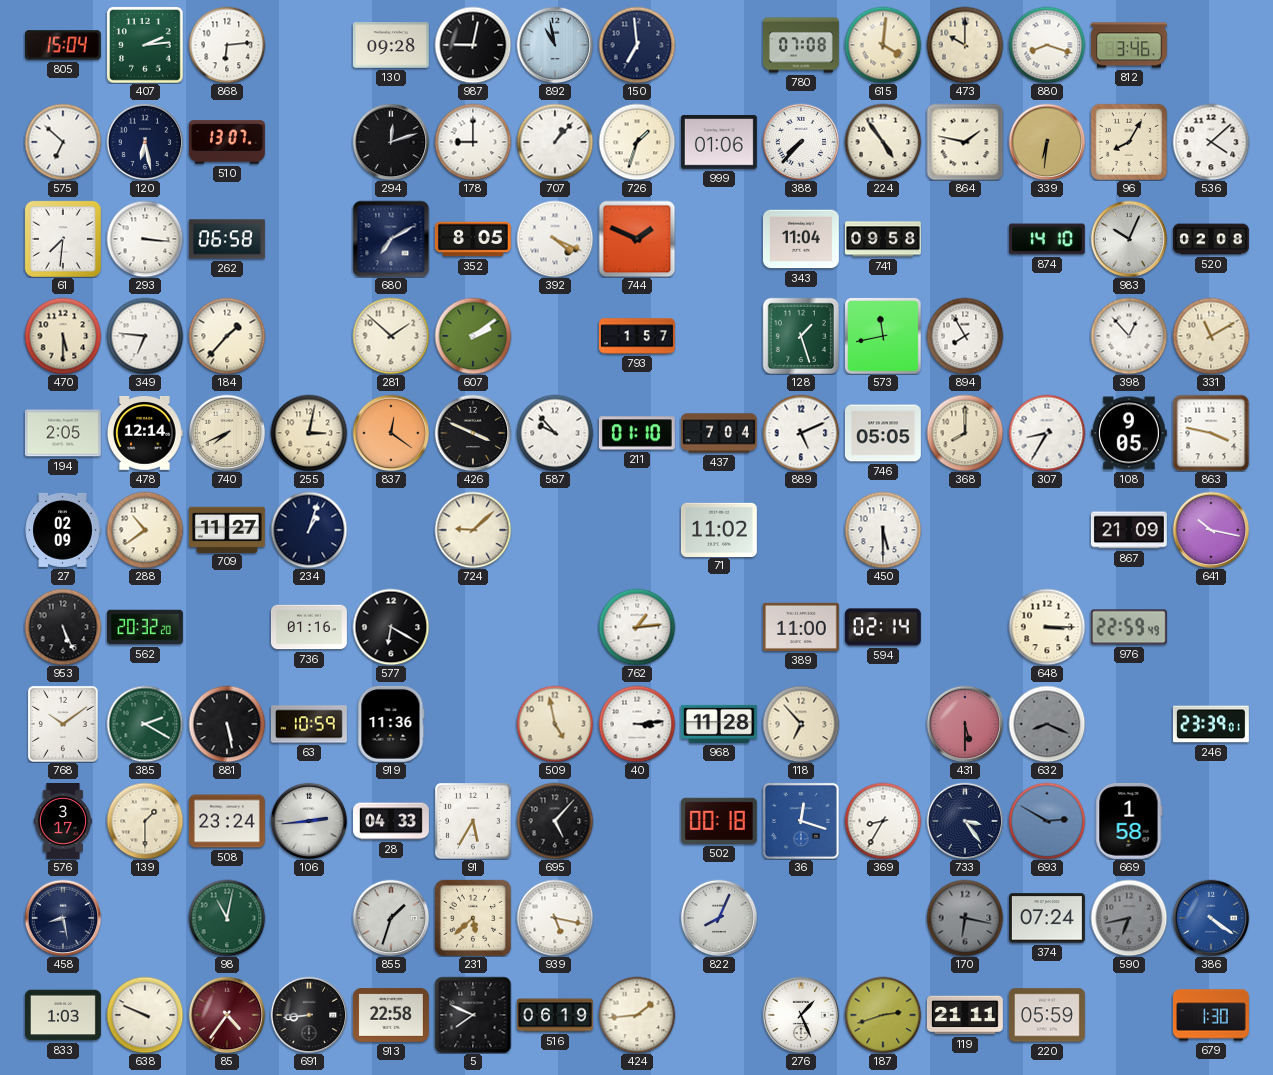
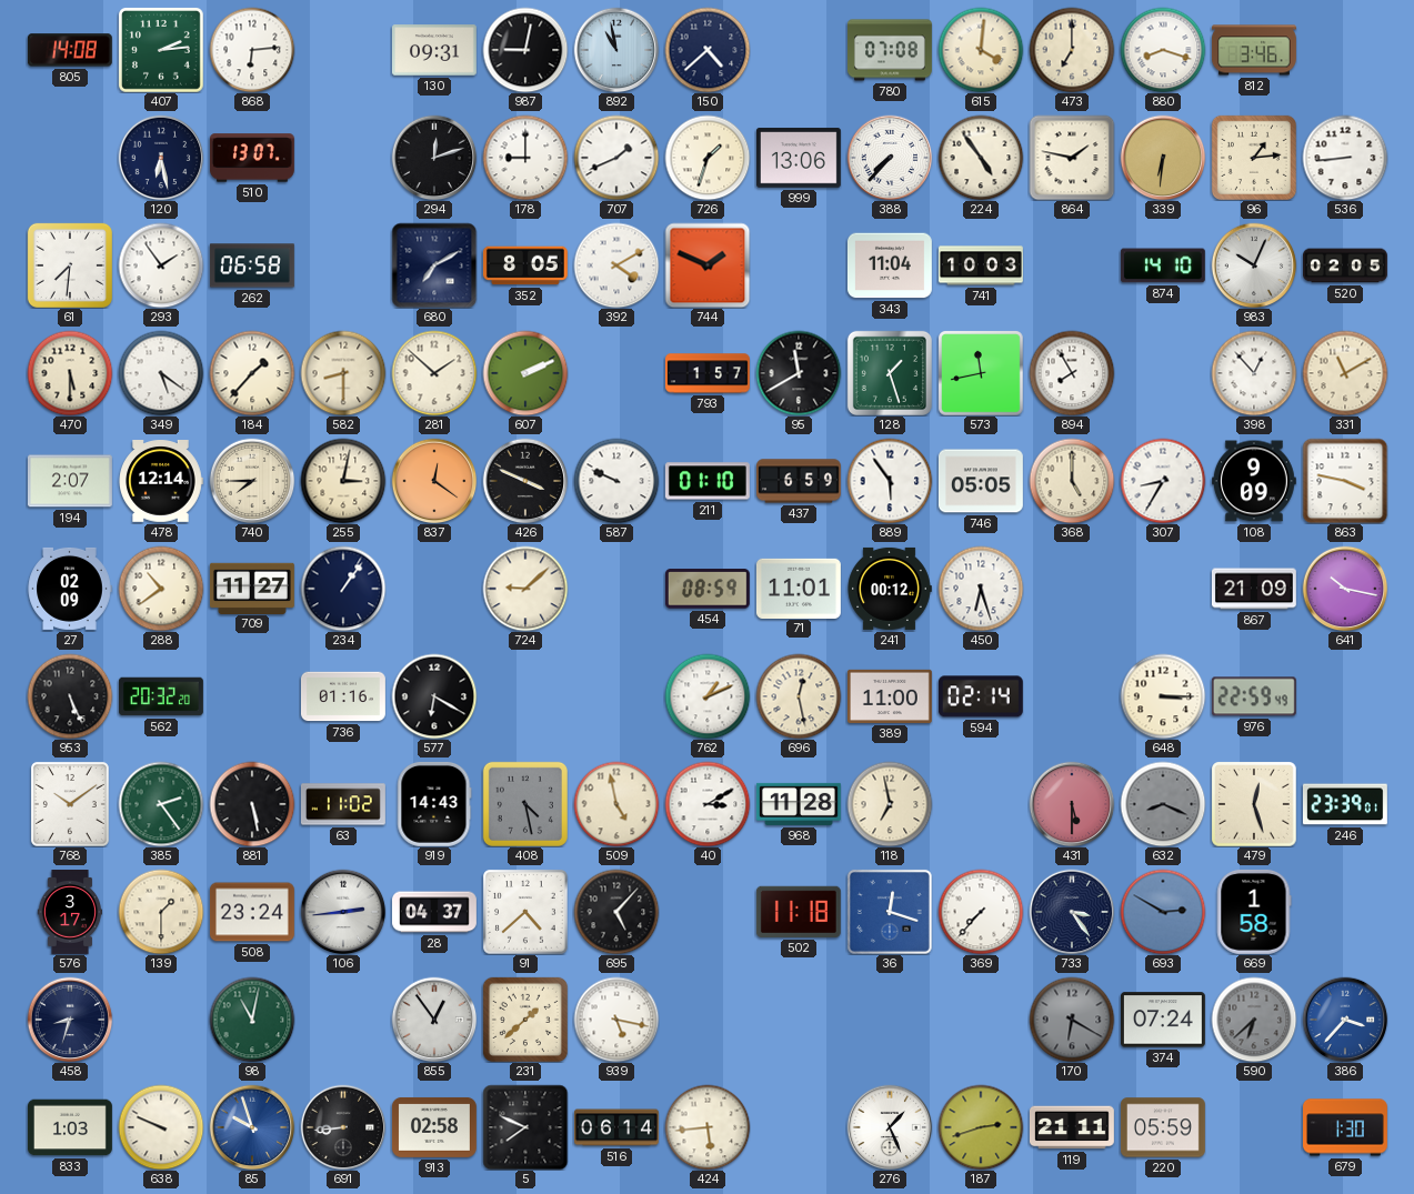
805: 15:04 -> 14:08
130: 09:28 -> 09:31
150: 6:59 -> 4:38
473: 10:00 -> 7:00
575: 6:52 -> none
707: 1:07 -> 1:41
999: 01:06 -> 13:06
96: 8:05 -> 1:14
536: 4:08 -> 8:44
293: 3:16 -> 1:54
392: 4:19 -> 4:10
741: 09:58 -> 10:03
520: 02:08 -> 02:05
349: 6:46 -> 5:21
582: none -> 8:30
607: 2:09 -> 2:11
95: none -> 11:40
194: 2:05 -> 2:07
740: 7:41 -> 7:45
587: 9:53 -> 9:49
437: 7:04 -> 6:59
889: 5:11 -> 5:54
368: 8:00 -> 5:00
108: 9:05 -> 9:09
234: 1:03 -> 1:06
454: none -> 08:59
71: 11:02 -> 11:01
241: none -> 00:12
450: 5:30 -> 6:27
762: 1:14 -> 1:11
696: none -> 12:28
385: 2:20 -> 2:24
63: 10:59 -> 11:02
919: 11:36 -> 14:43
408: none -> 4:28
40: 3:14 -> 3:10
118: 6:53 -> 6:58
479: none -> 12:27
28: 04:33 -> 04:37
91: 5:35 -> 4:38
502: 00:18 -> 11:18
369: 8:35 -> 7:37
458: 8:28 -> 8:33
855: 1:33 -> 12:54
231: 5:38 -> 1:38
822: 8:04 -> none
170: 6:17 -> 6:20
590: 6:43 -> 6:38
386: 4:21 -> 3:37
85: 4:36 -> 9:57
85 dial: burgundy -> blue
913: 22:58 -> 02:58
516: 06:19 -> 06:14
424: 1:44 -> 5:44
